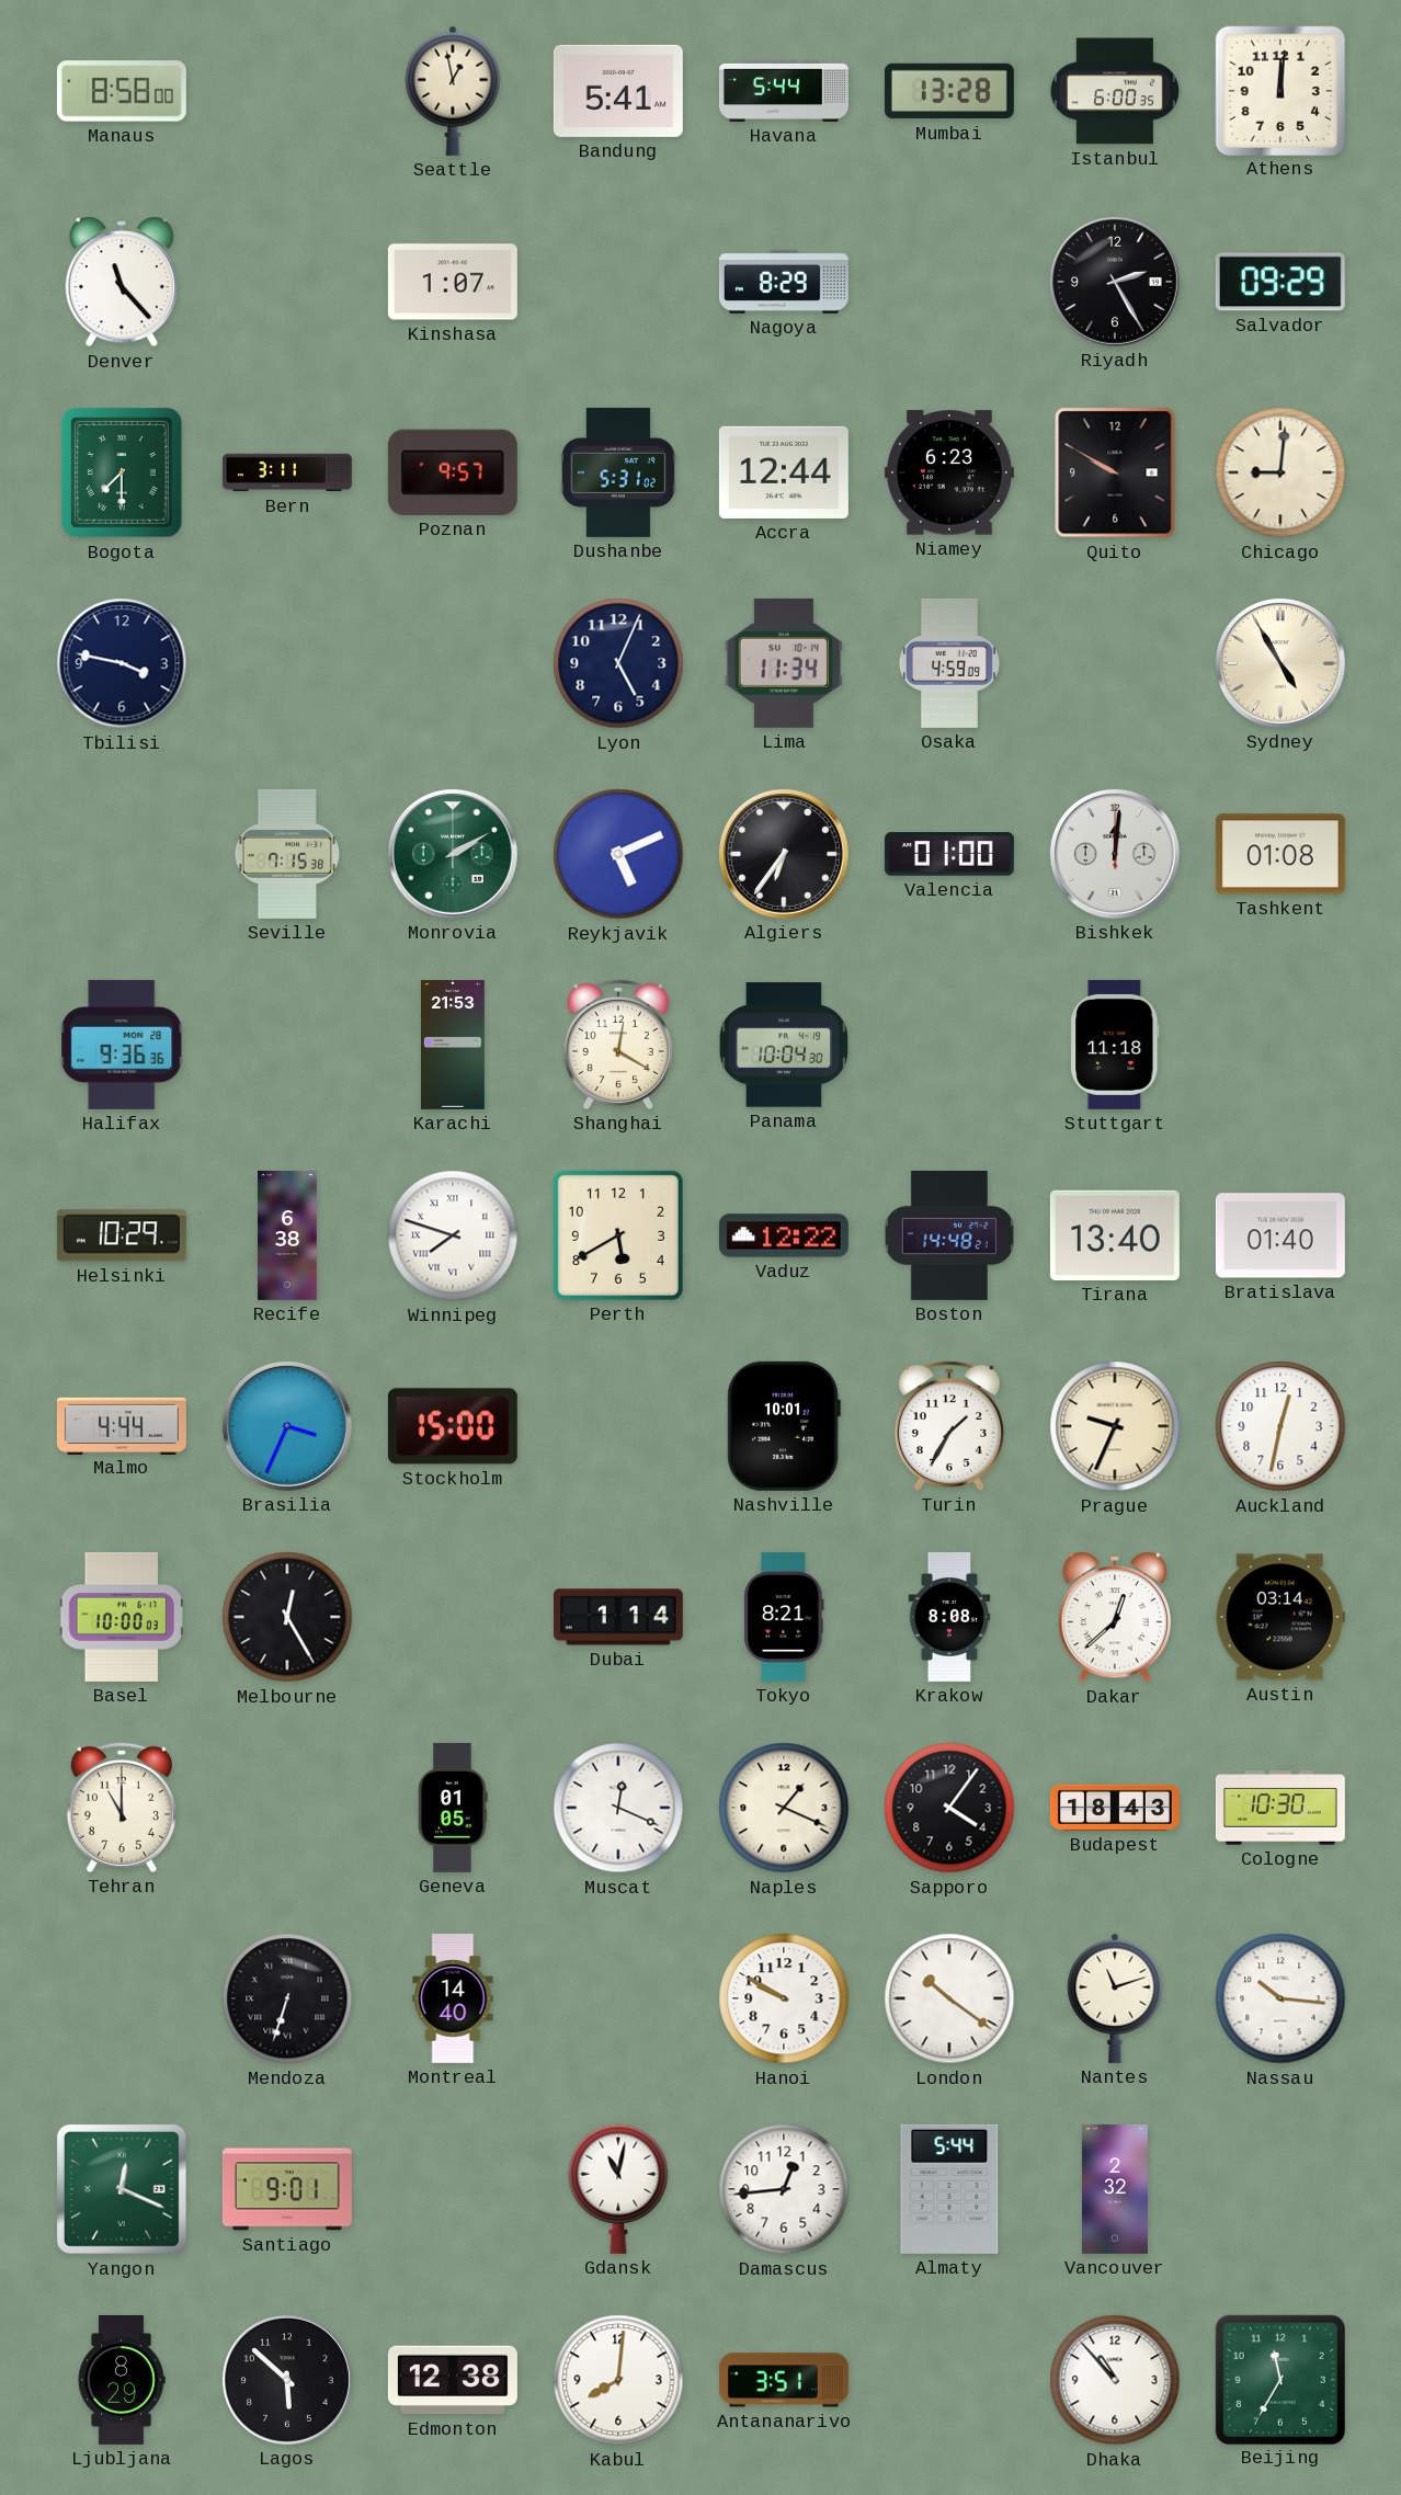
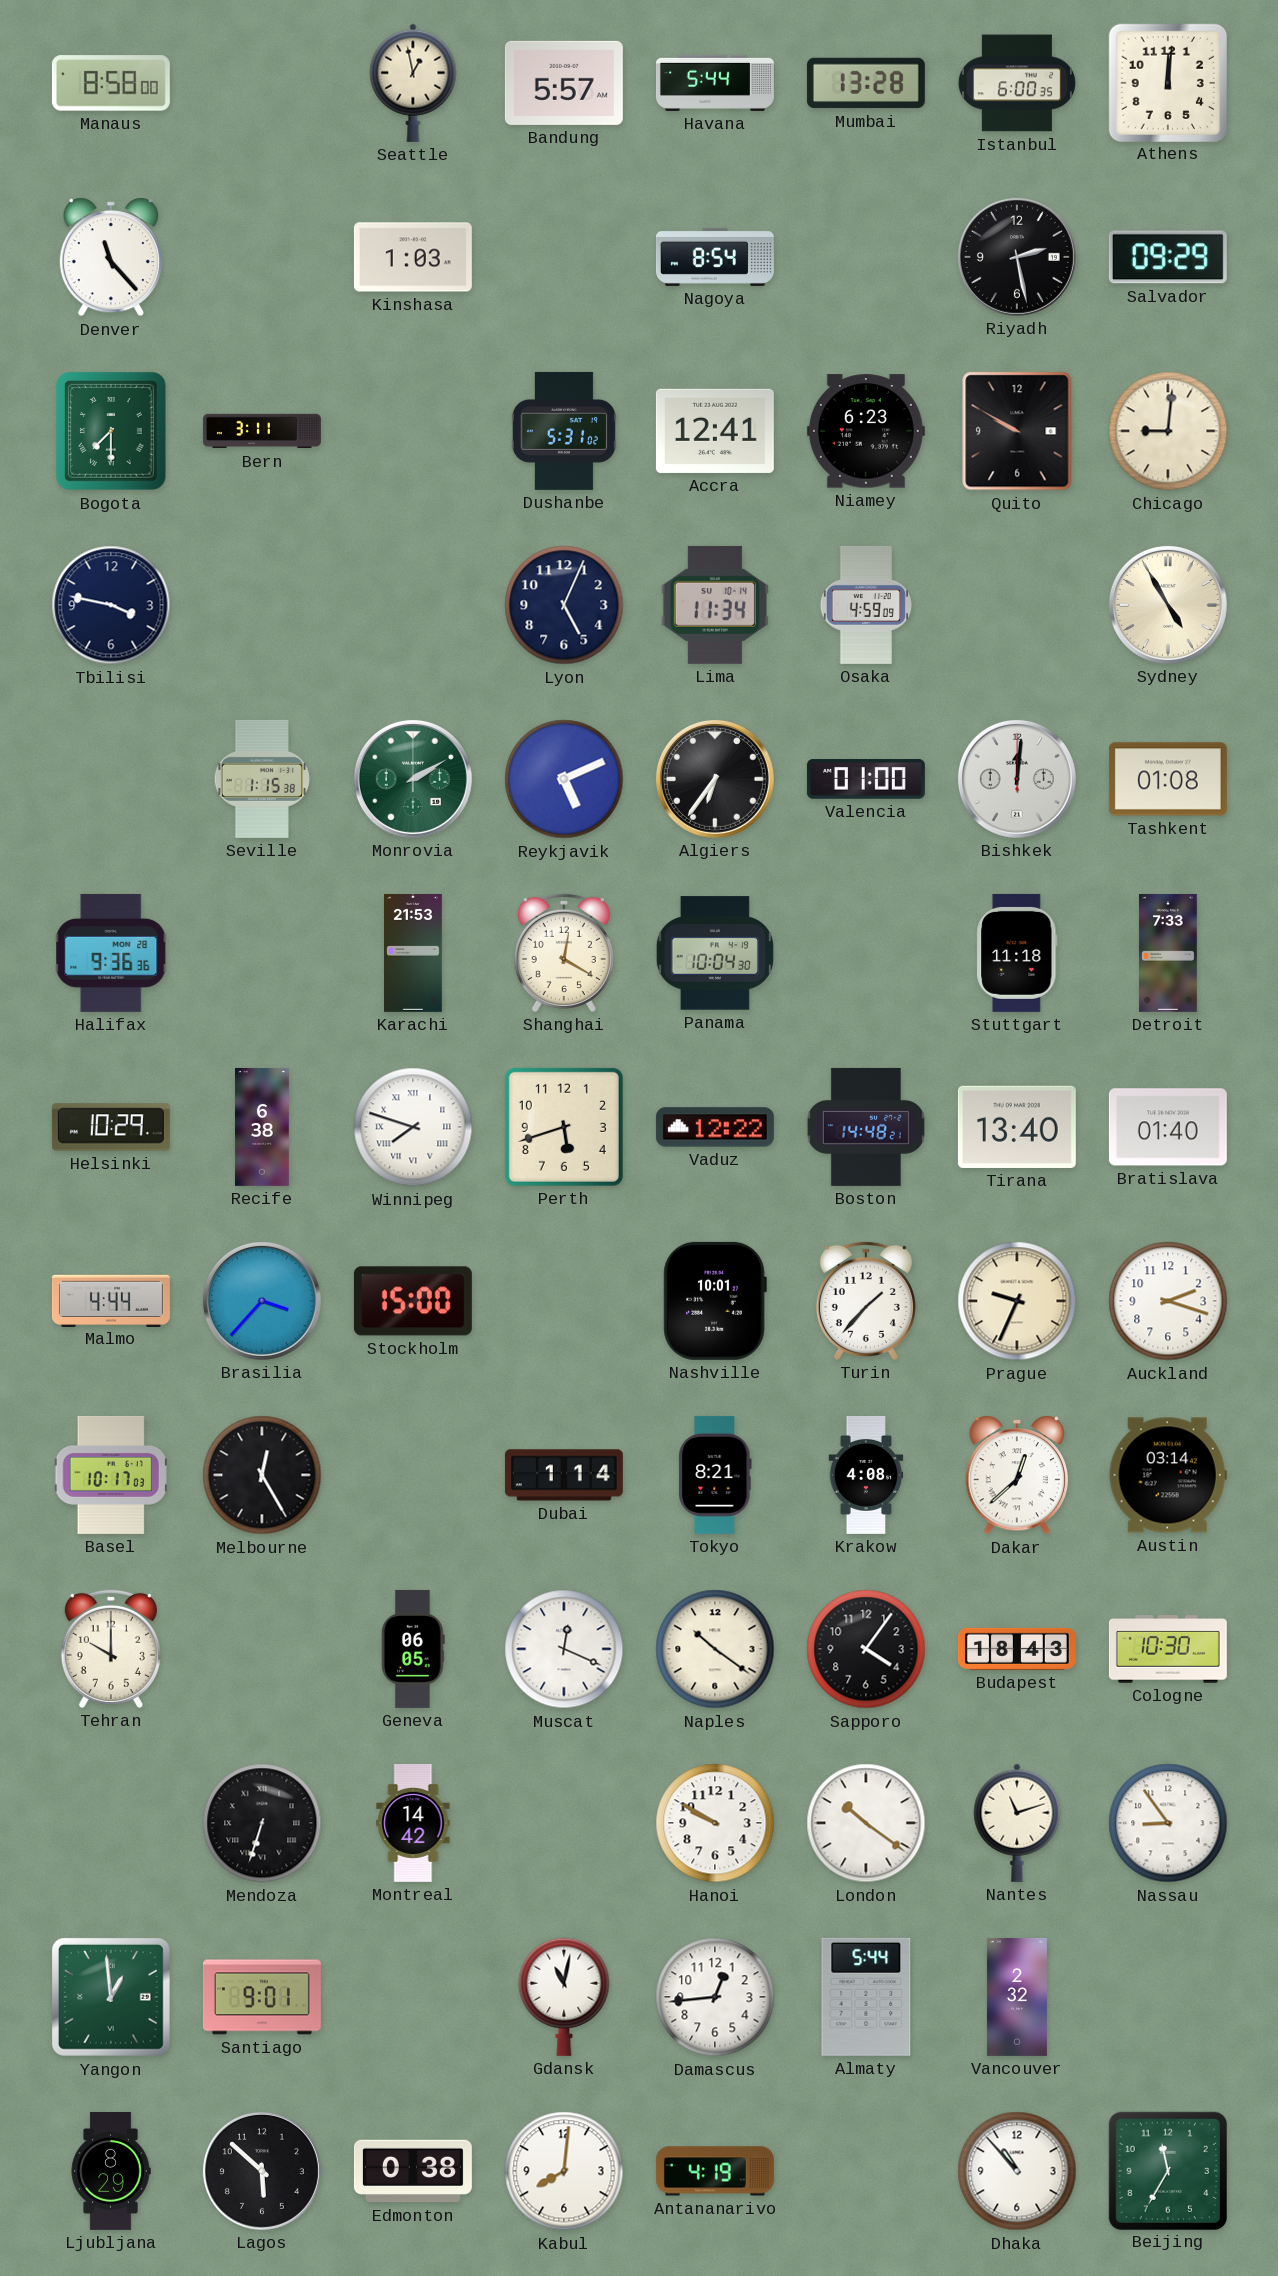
Bandung: 5:41 -> 5:57
Kinshasa: 1:07 -> 1:03
Nagoya: 8:29 -> 8:54
Riyadh: 2:25 -> 2:28
Poznan: 9:57 -> none
Accra: 12:44 -> 12:41
Seville: 7:15 -> 1:15
Detroit: none -> 7:33
Perth: 5:40 -> 5:42
Brasilia: 3:34 -> 3:37
Turin: 1:35 -> 1:37
Auckland: 12:32 -> 2:18
Basel: 10:00 -> 10:17
Krakow: 8:08 -> 4:08
Tehran: 11:00 -> 10:00
Geneva: 01:05 -> 06:05
Naples: 1:19 -> 10:21
Montreal: 14:40 -> 14:42
Nassau: 10:16 -> 8:54
Yangon: 12:19 -> 12:59
Edmonton: 12:38 -> 0:38
Antananarivo: 3:51 -> 4:19
